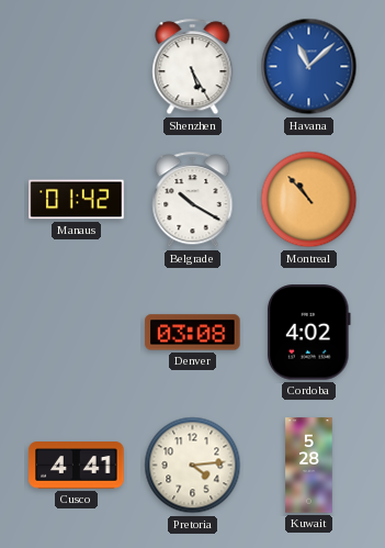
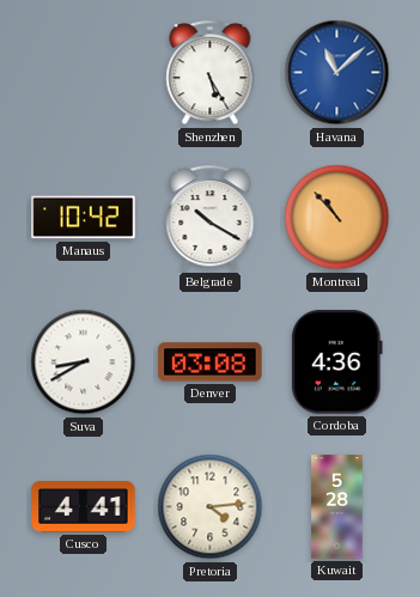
Manaus: 01:42 -> 10:42
Suva: none -> 8:40
Cordoba: 4:02 -> 4:36
